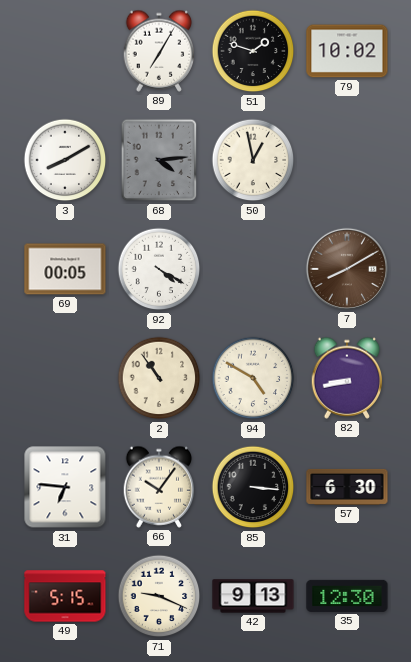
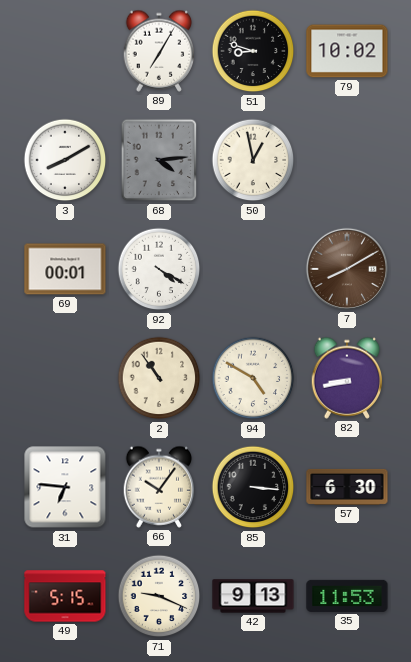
51: 1:48 -> 8:48
69: 00:05 -> 00:01
35: 12:30 -> 11:53
